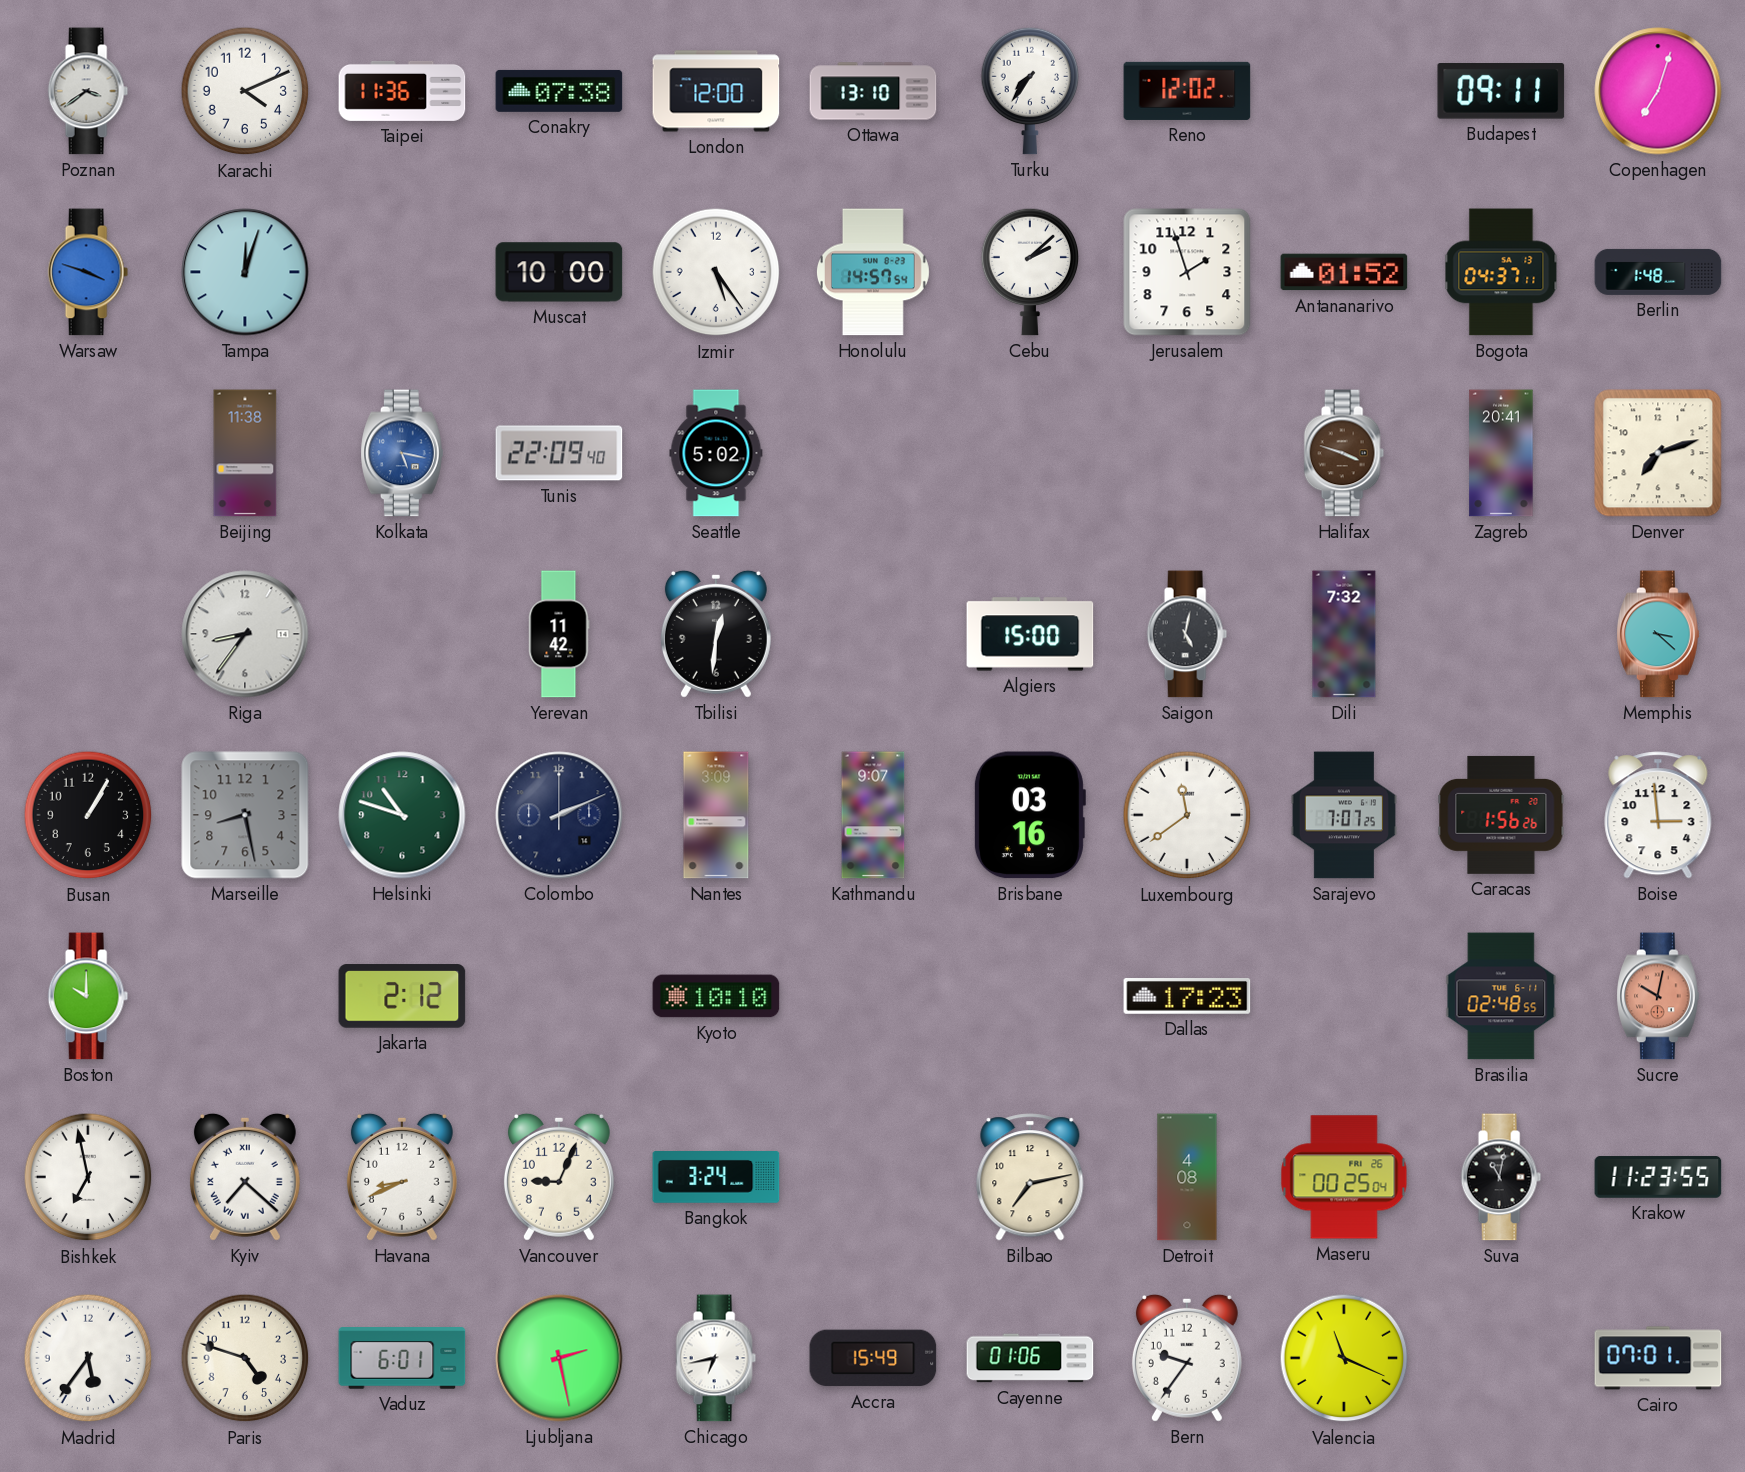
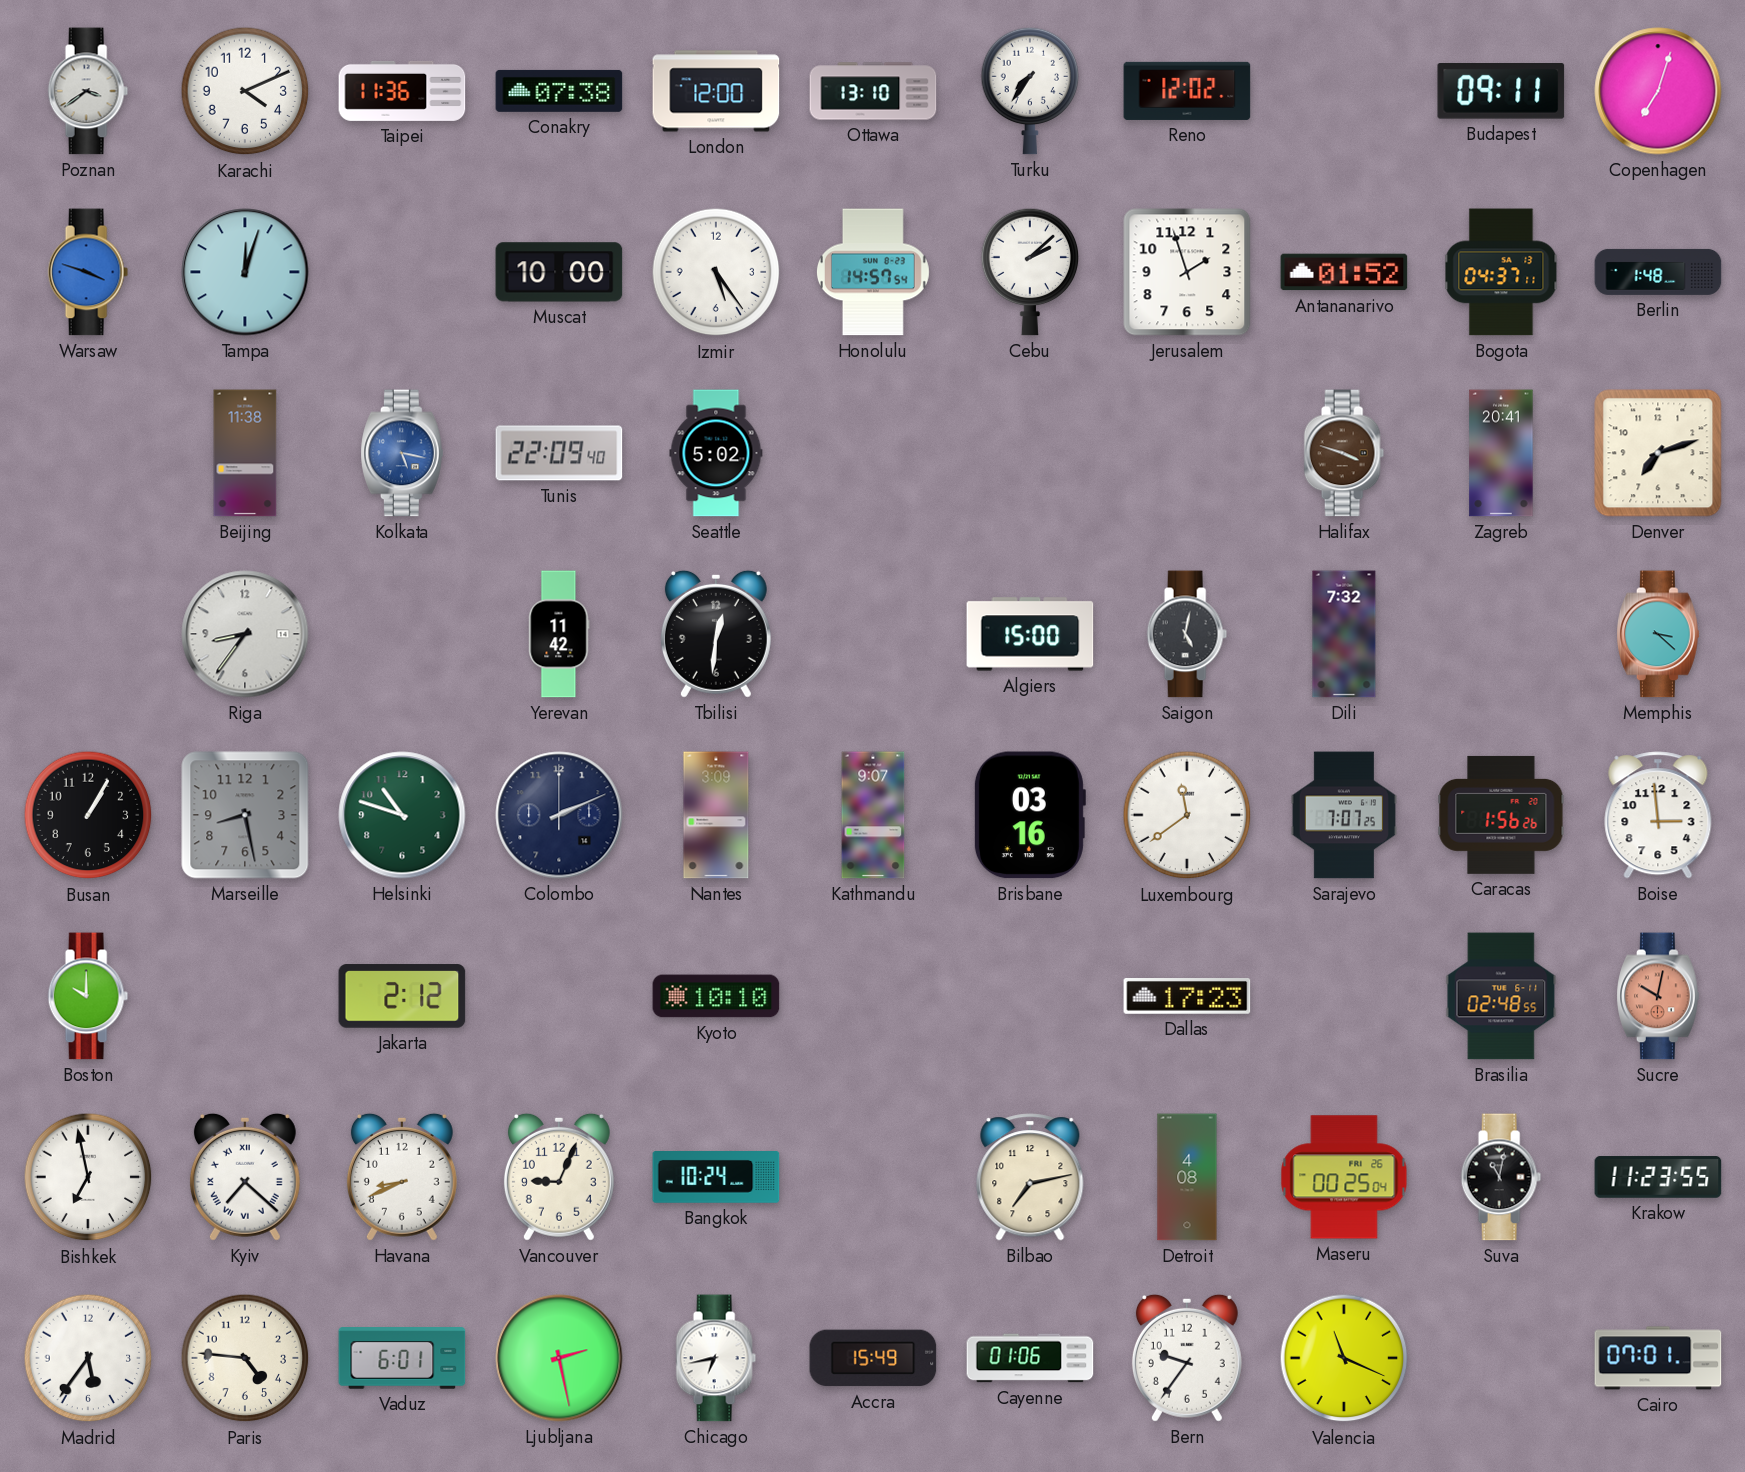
Bangkok: 3:24 -> 10:24
Paris: 4:48 -> 4:46
